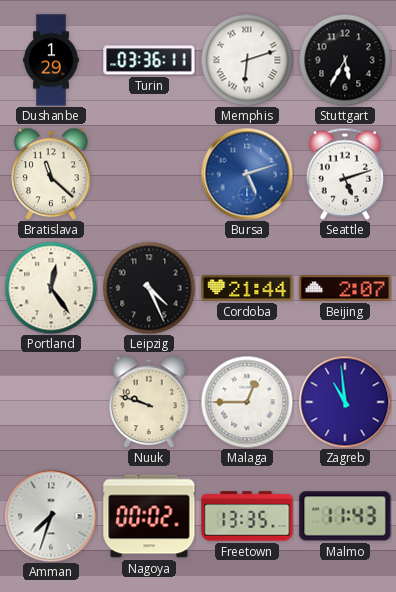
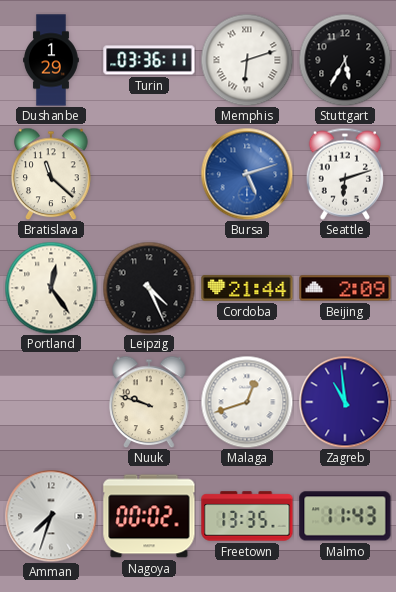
Seattle: 5:12 -> 6:12
Beijing: 2:07 -> 2:09
Malaga: 12:45 -> 12:42
